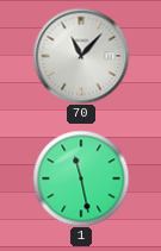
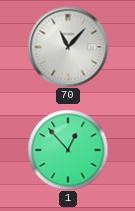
1: 11:28 -> 12:53
